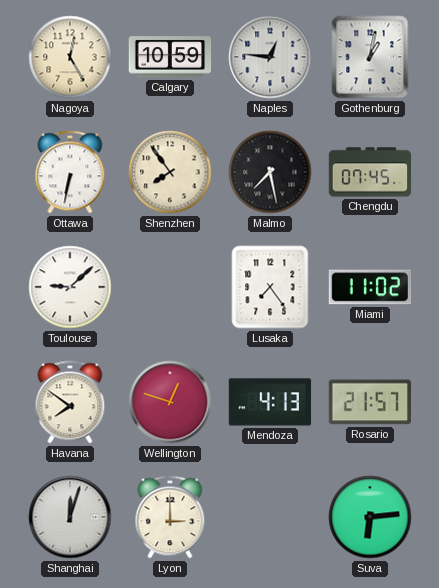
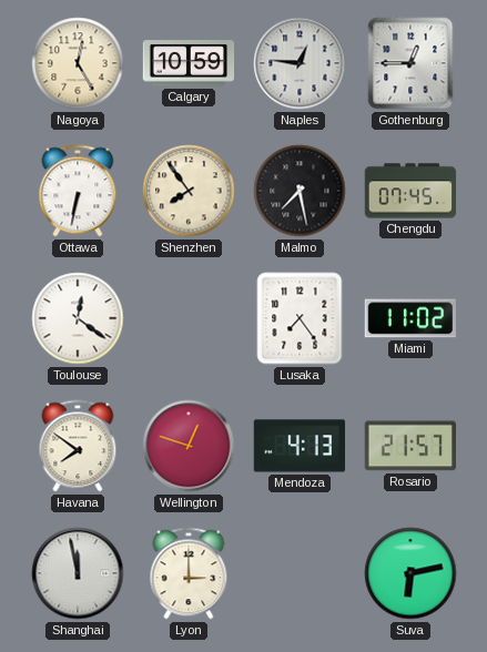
Gothenburg: 1:02 -> 12:45
Toulouse: 9:08 -> 12:21
Shanghai: 12:03 -> 11:58
Suva: 6:14 -> 6:13
